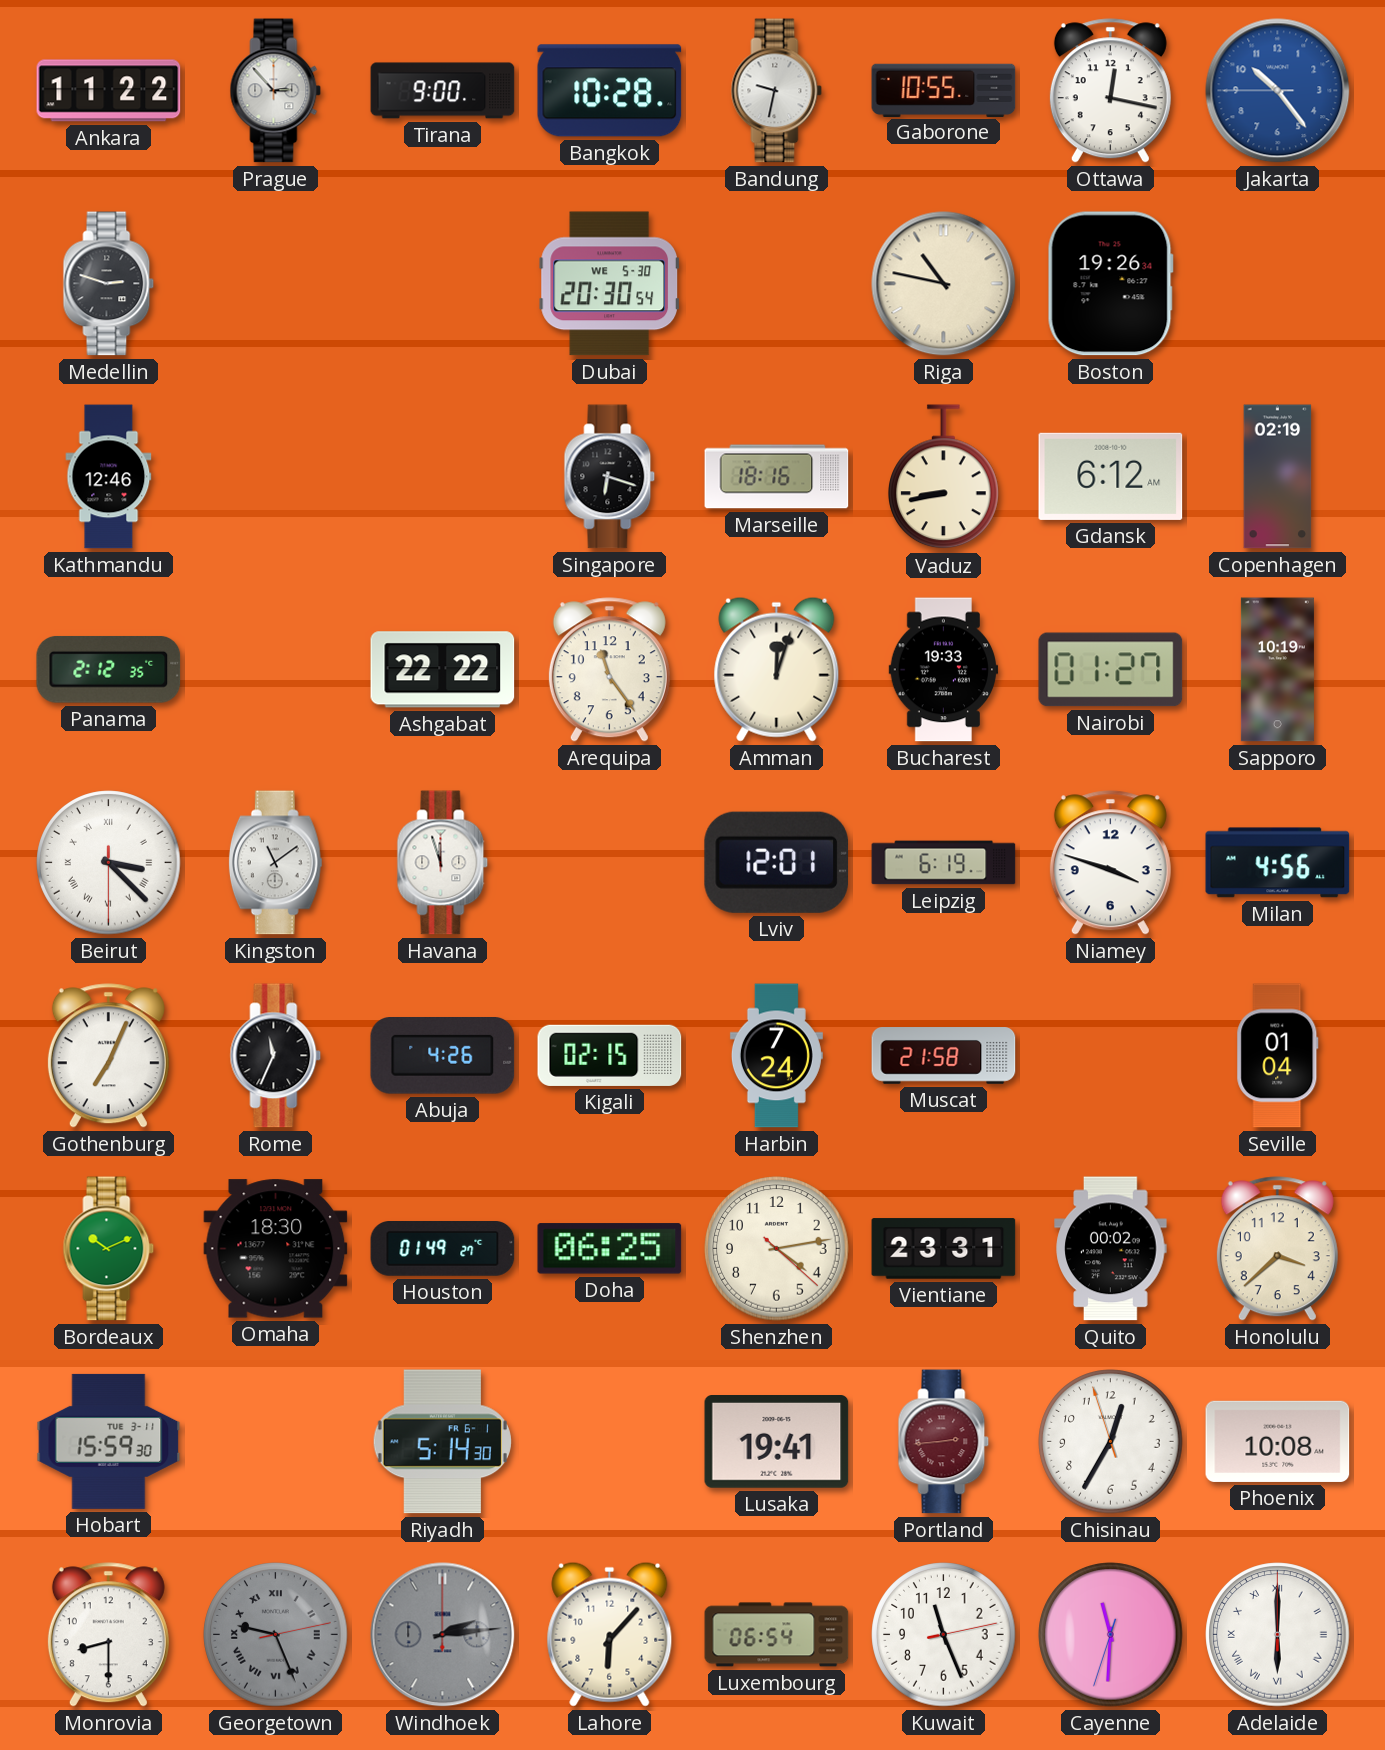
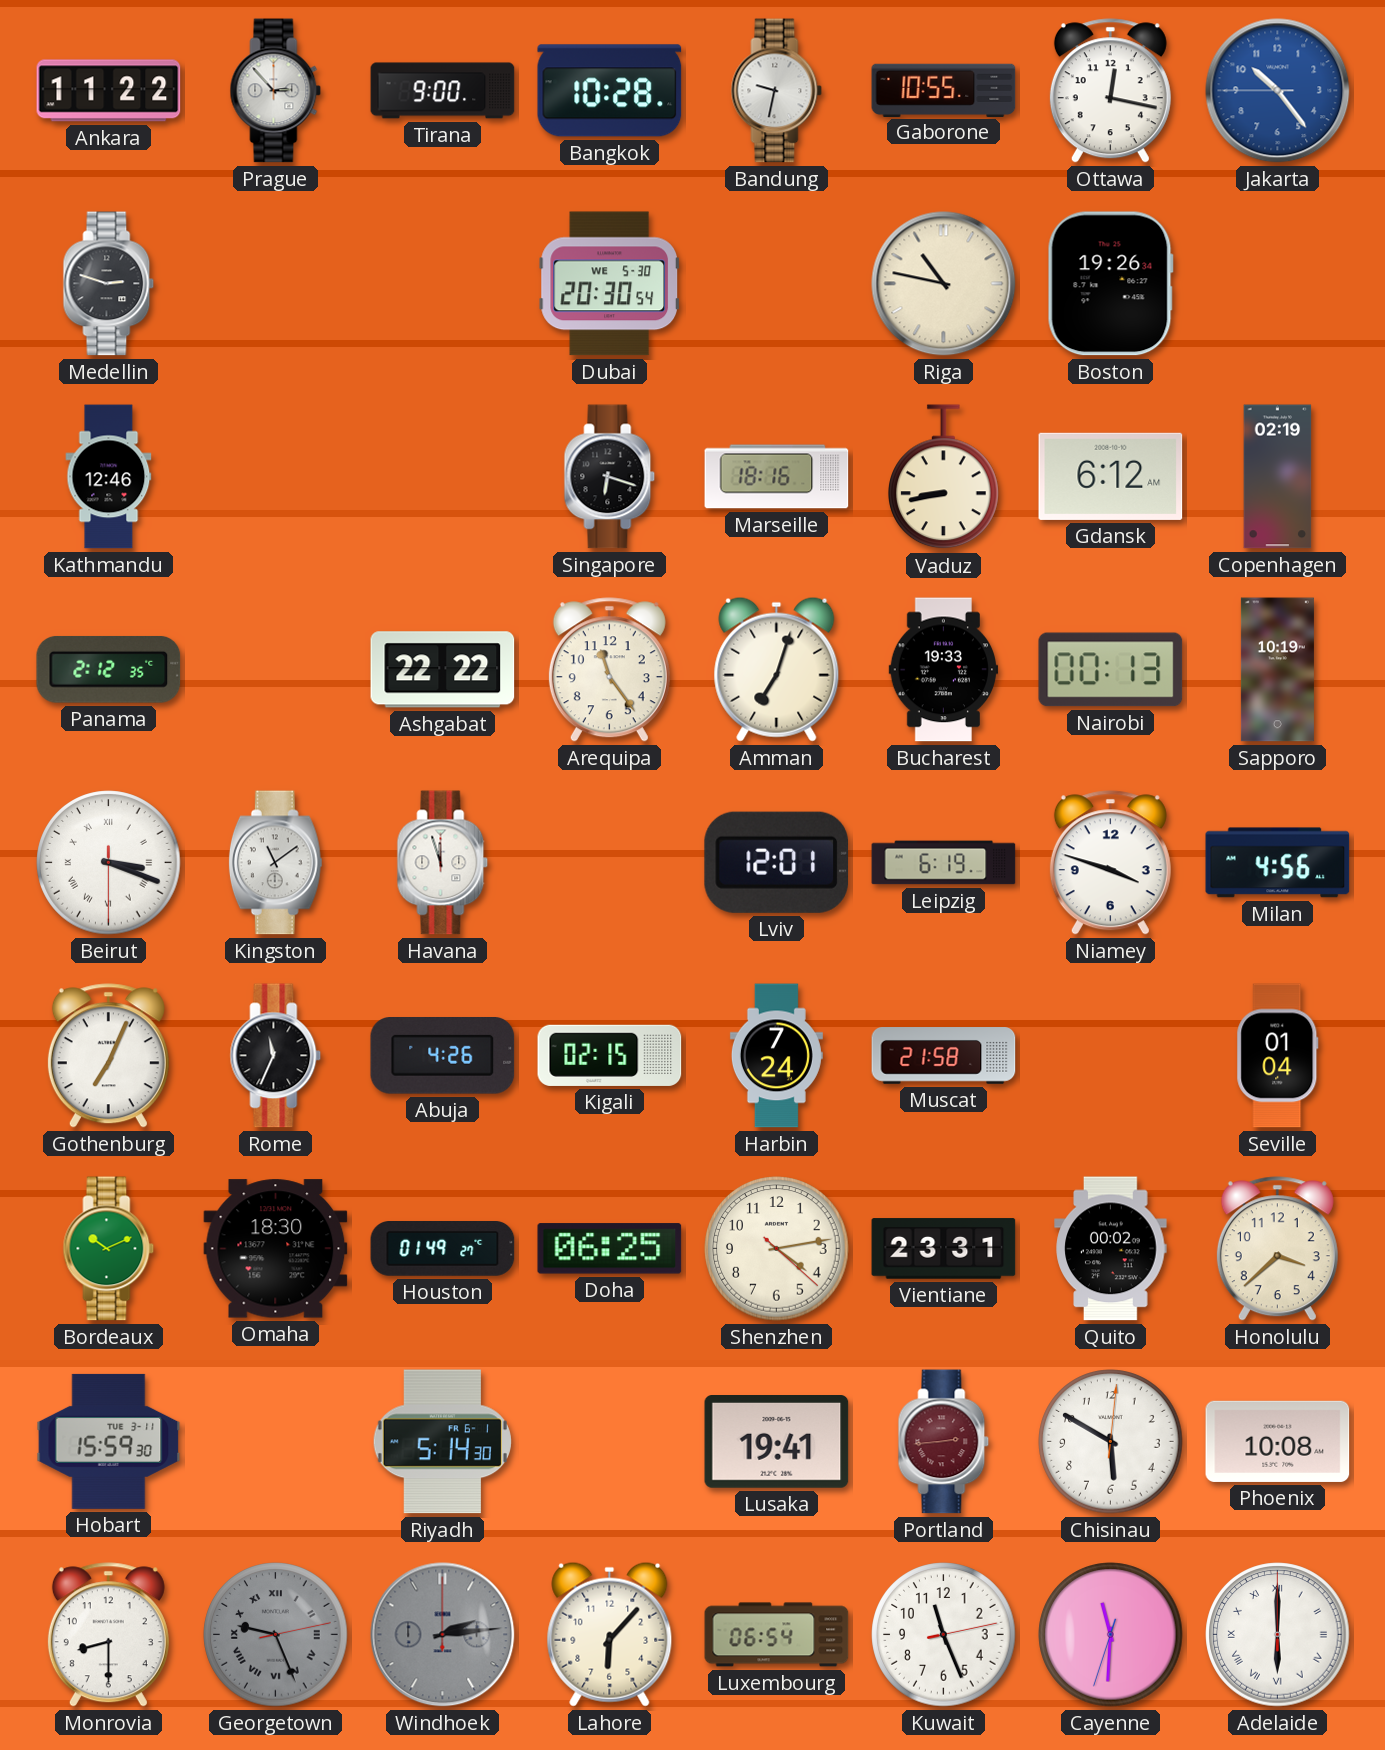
Amman: 12:03 -> 7:03
Nairobi: 01:27 -> 00:13
Beirut: 3:22 -> 3:18
Chisinau: 12:34 -> 5:50
